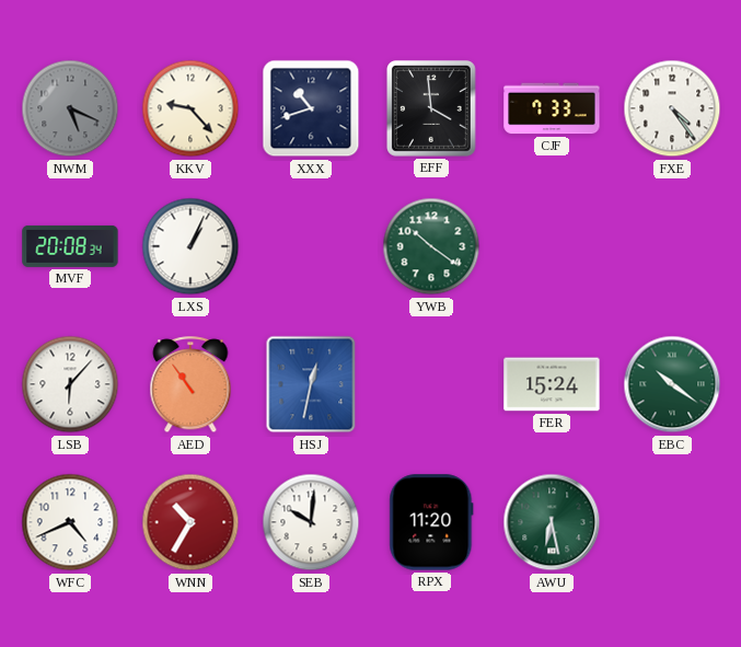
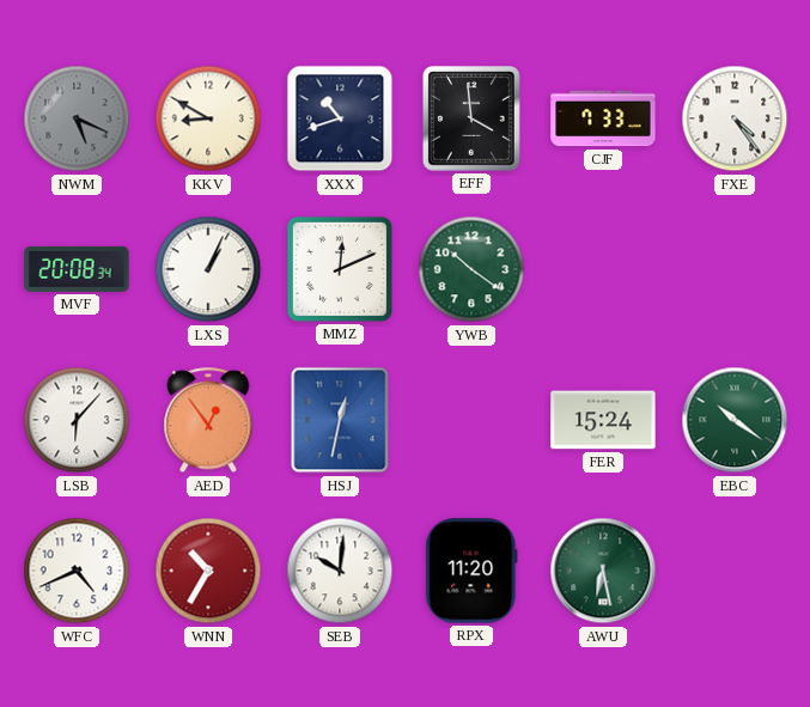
KKV: 9:23 -> 8:50
MMZ: none -> 12:11
AED: 10:54 -> 12:54
